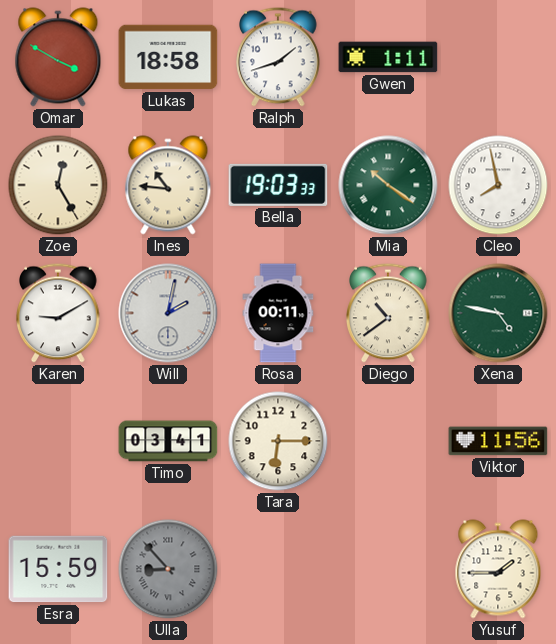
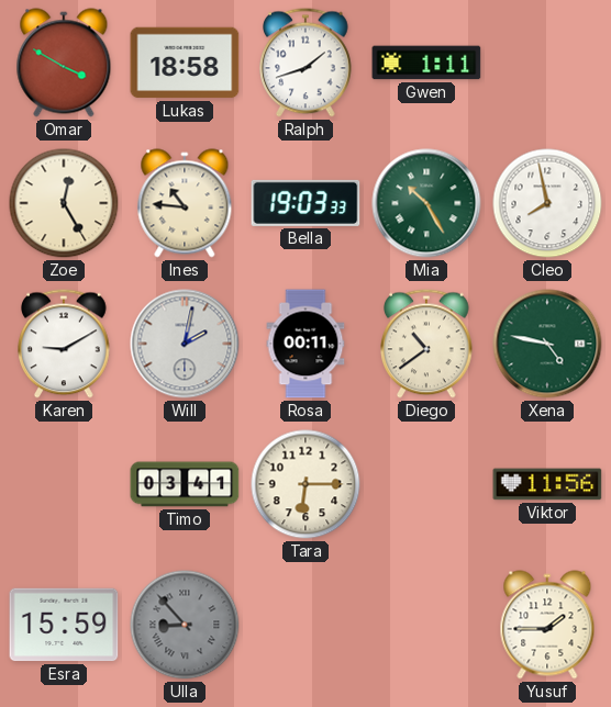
Mia: 10:21 -> 10:25
